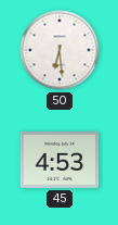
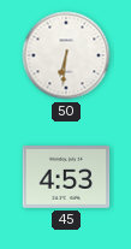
50: 6:29 -> 6:31
